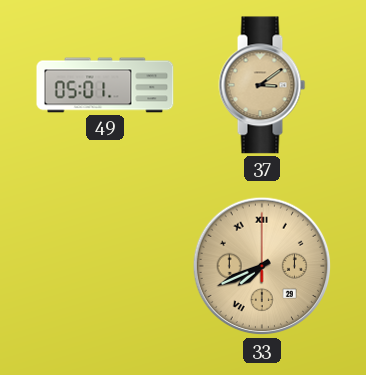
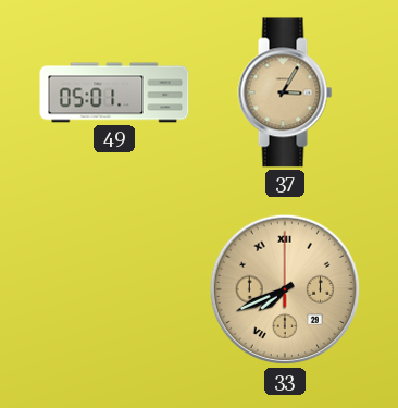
37: 3:09 -> 3:05
